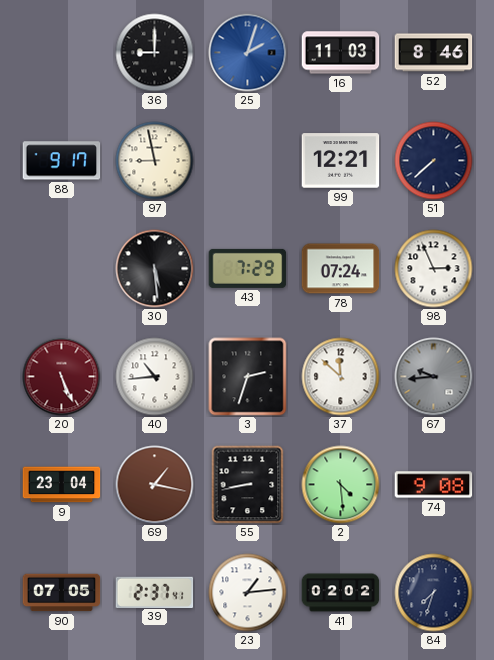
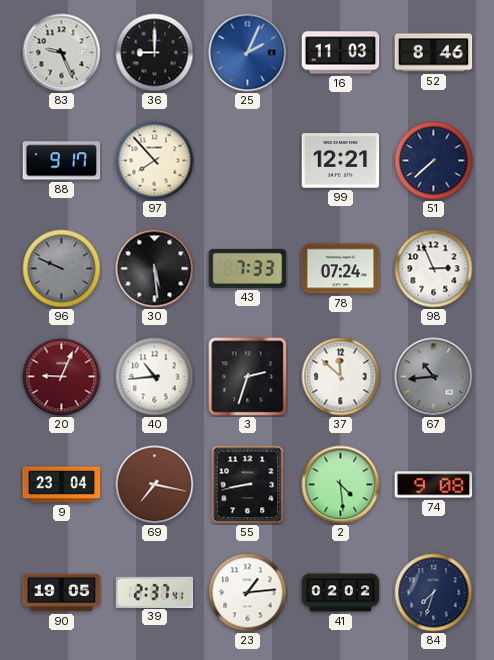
83: none -> 9:26
25: 2:03 -> 2:04
97: 8:58 -> 7:53
96: none -> 9:49
43: 7:29 -> 7:33
20: 5:26 -> 9:04
67: 9:44 -> 10:44
69: 1:17 -> 7:17
90: 07:05 -> 19:05
